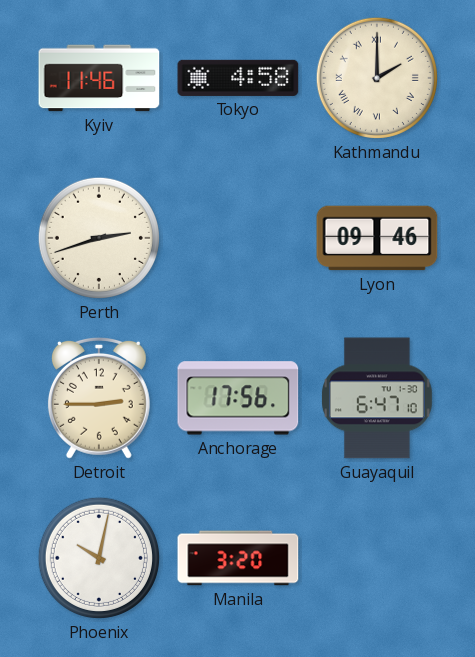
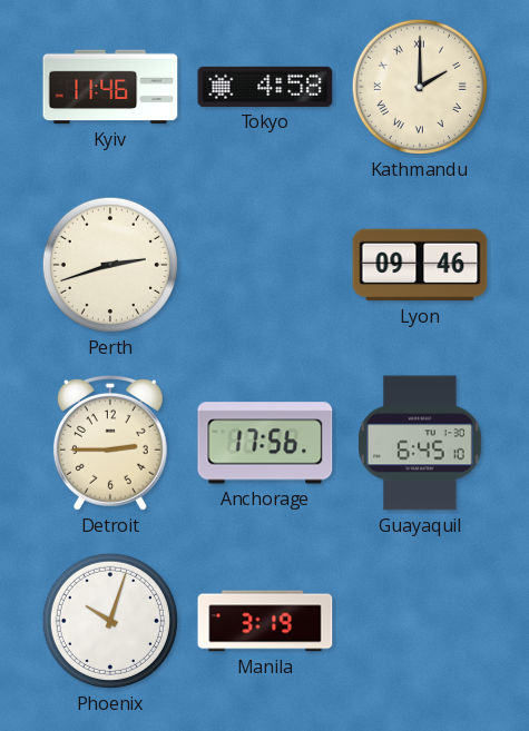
Guayaquil: 6:47 -> 6:45
Phoenix: 10:02 -> 10:03
Manila: 3:20 -> 3:19
